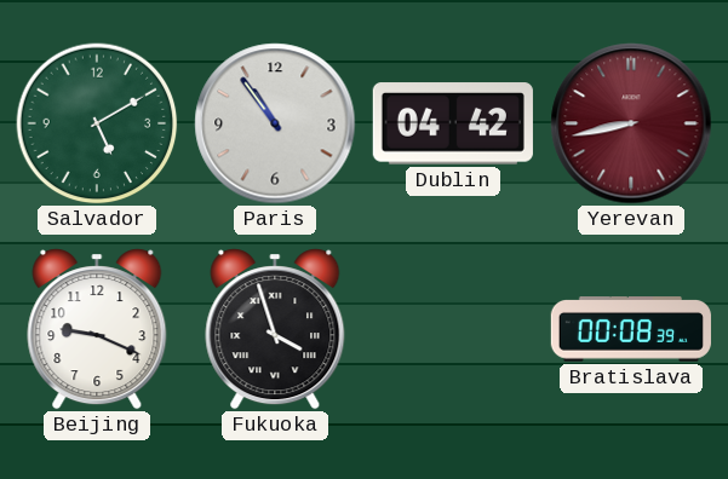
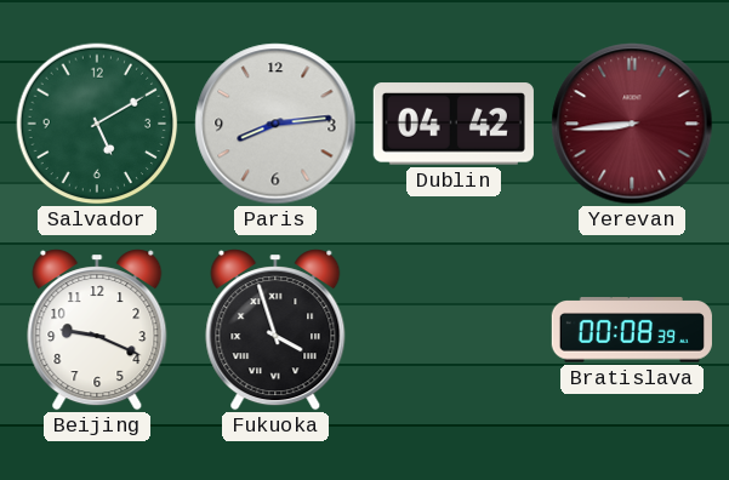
Paris: 10:54 -> 8:14
Yerevan: 8:43 -> 8:44
